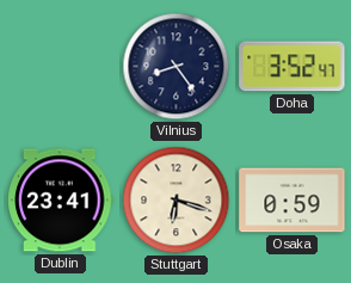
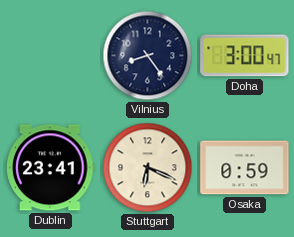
Doha: 3:52 -> 3:00
Stuttgart: 6:18 -> 6:19
